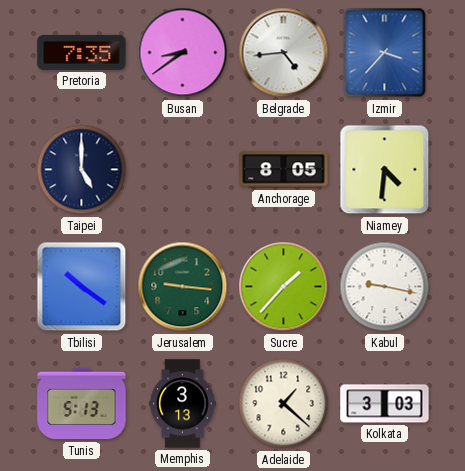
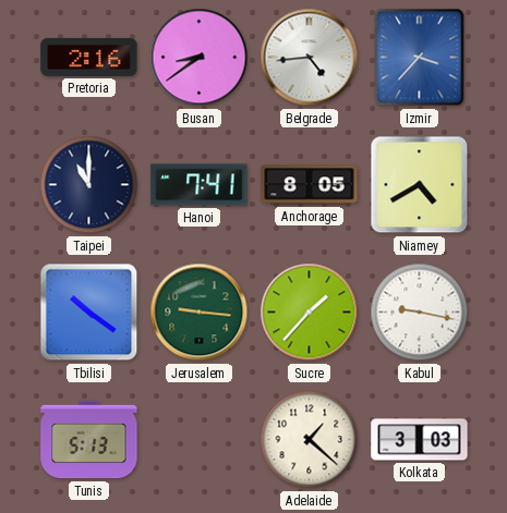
Pretoria: 7:35 -> 2:16
Taipei: 5:00 -> 11:00
Hanoi: none -> 7:41
Niamey: 4:31 -> 4:40
Memphis: 3:13 -> none
